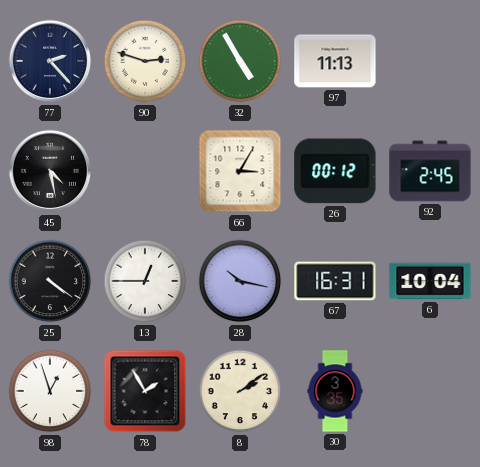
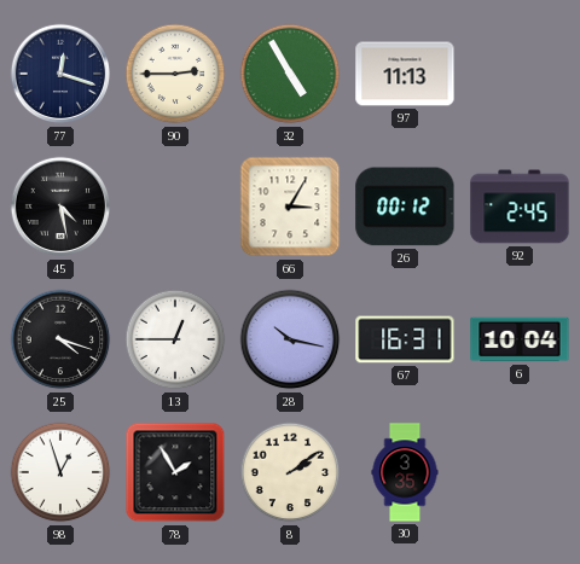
77: 2:23 -> 12:18
90: 2:48 -> 2:45
25: 4:21 -> 4:18
